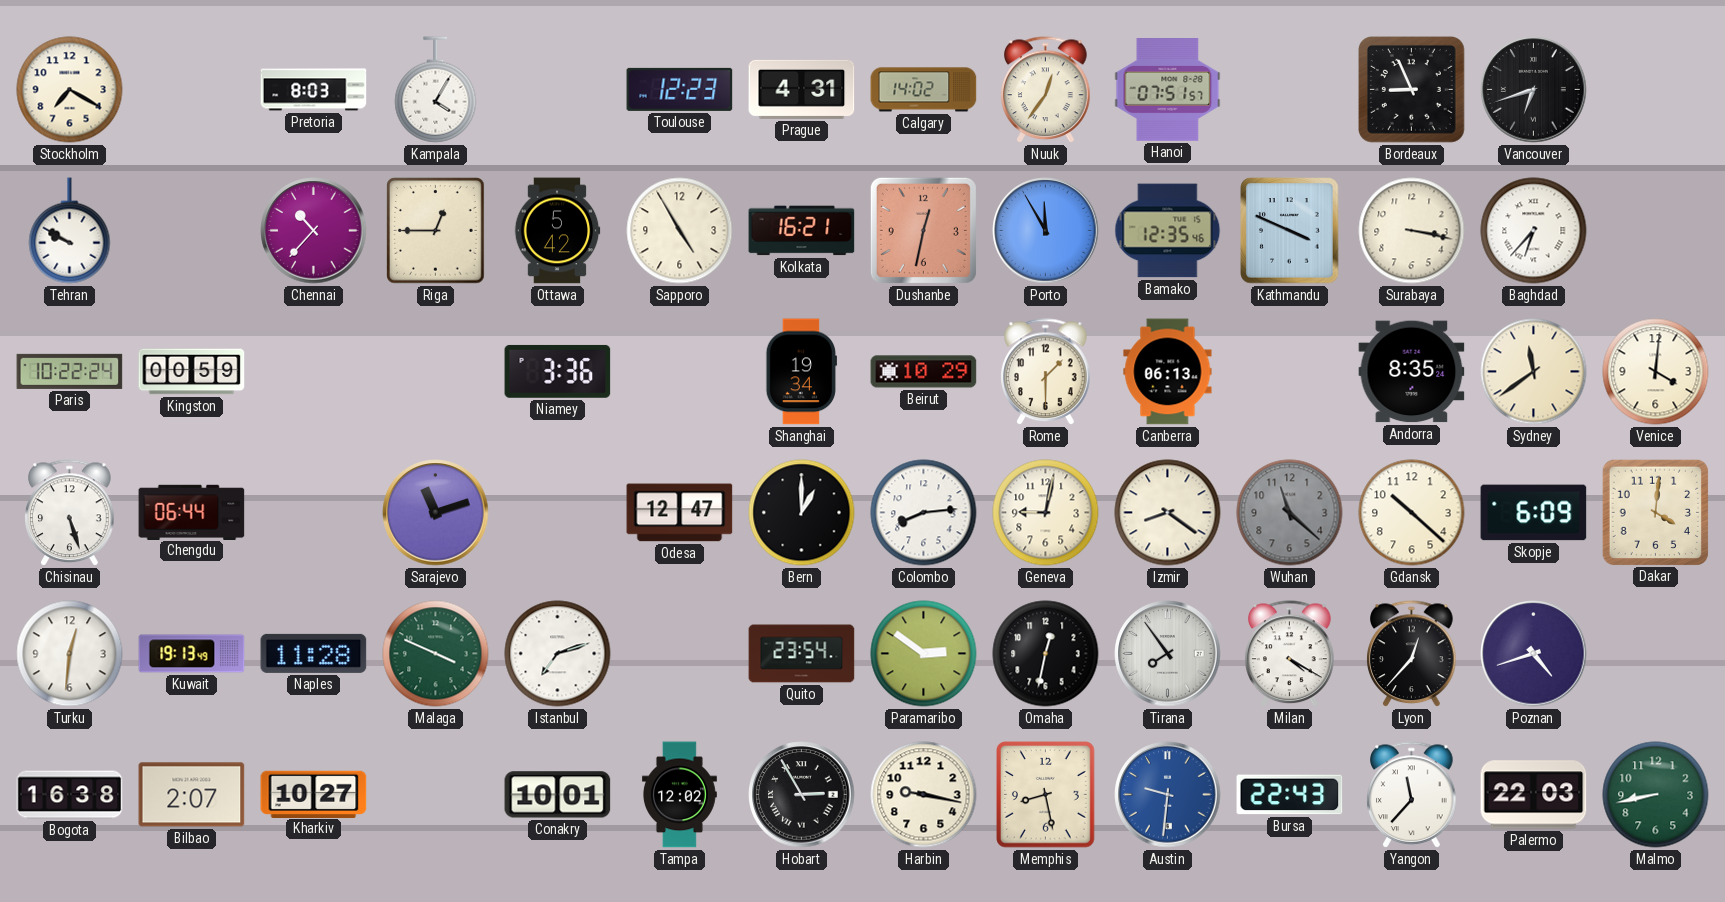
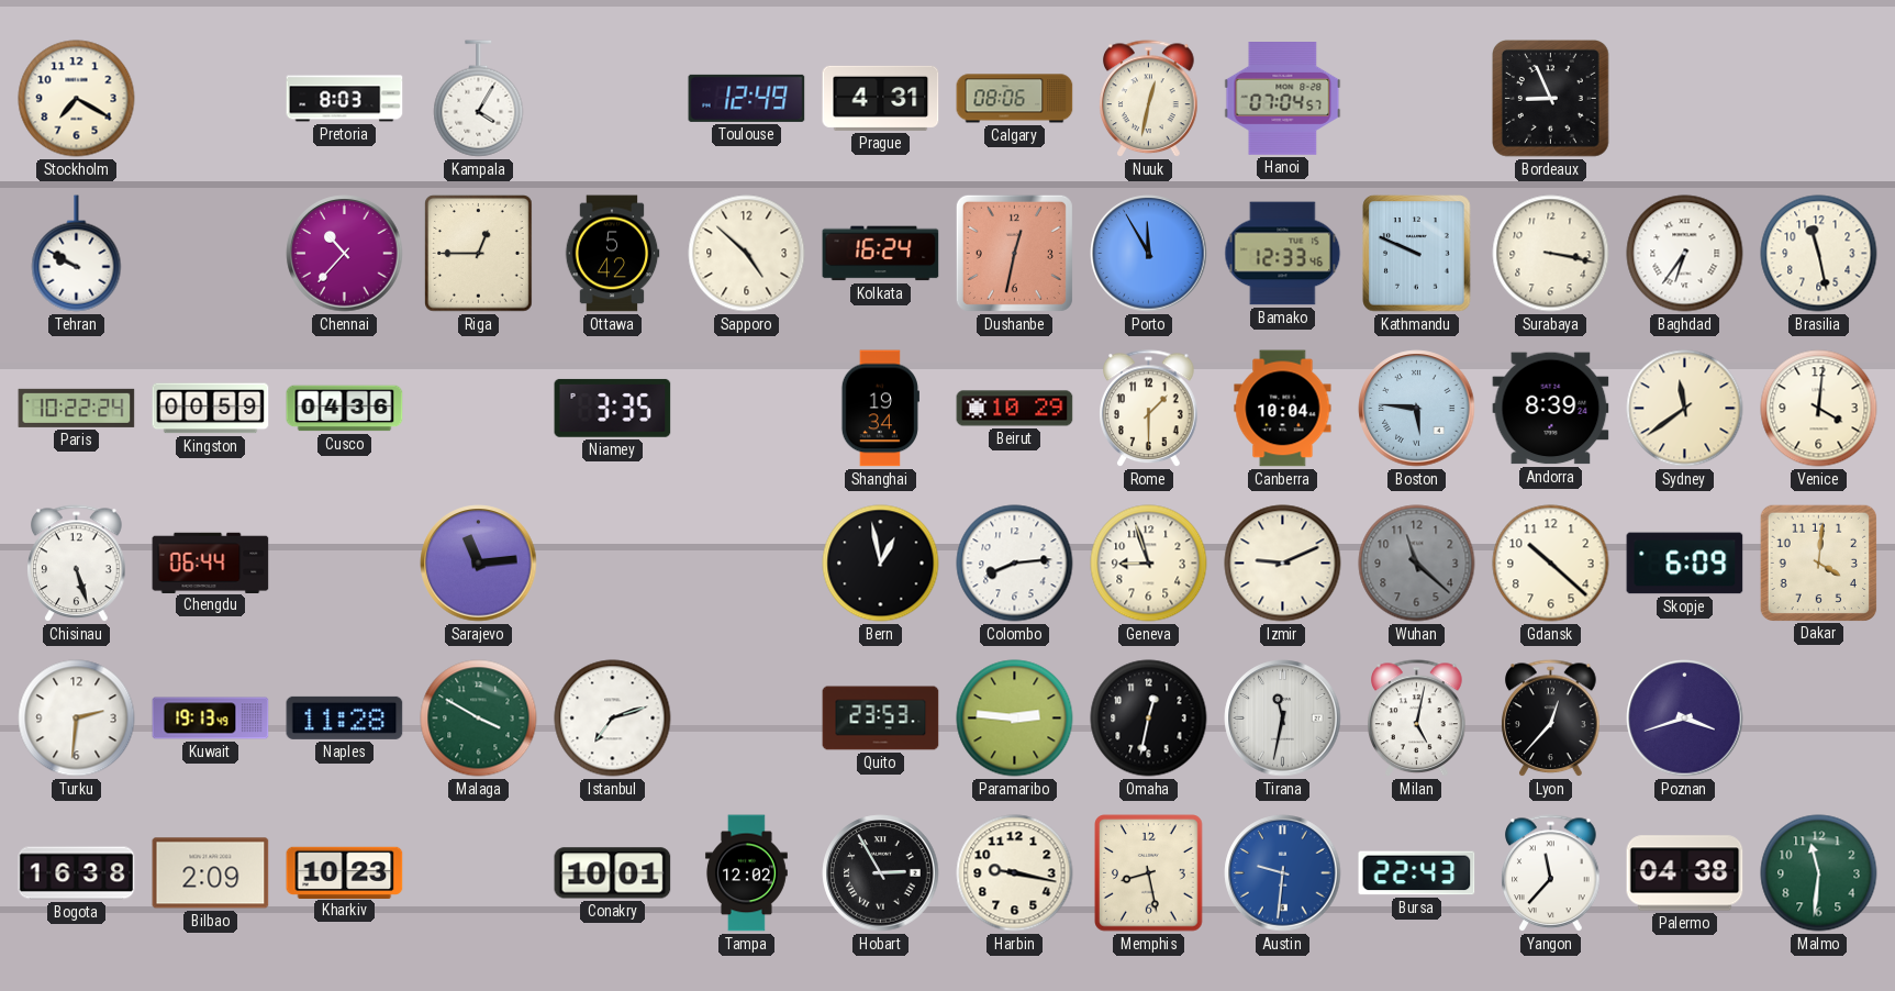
Toulouse: 12:23 -> 12:49
Calgary: 14:02 -> 08:06
Nuuk: 12:36 -> 12:32
Hanoi: 07:51 -> 07:04
Vancouver: 6:42 -> none
Sapporo: 4:55 -> 4:52
Kolkata: 16:21 -> 16:24
Bamako: 12:35 -> 12:33
Kathmandu: 3:49 -> 9:49
Baghdad: 6:37 -> 6:36
Brasilia: none -> 11:28
Cusco: none -> 04:36
Niamey: 3:36 -> 3:35
Canberra: 06:13 -> 10:04
Boston: none -> 5:46
Andorra: 8:35 -> 8:39
Sarajevo: 11:12 -> 11:14
Odesa: 12:47 -> none
Bern: 1:00 -> 12:58
Geneva: 9:02 -> 8:57
Izmir: 8:21 -> 9:11
Turku: 12:31 -> 2:31
Malaga: 3:49 -> 3:50
Quito: 23:54 -> 23:53
Paramaribo: 2:51 -> 2:46
Tirana: 7:54 -> 11:32
Milan: 4:20 -> 5:02
Poznan: 4:42 -> 3:42
Bilbao: 2:07 -> 2:09
Kharkiv: 10:27 -> 10:23
Palermo: 22:03 -> 04:38
Malmo: 8:43 -> 11:31
